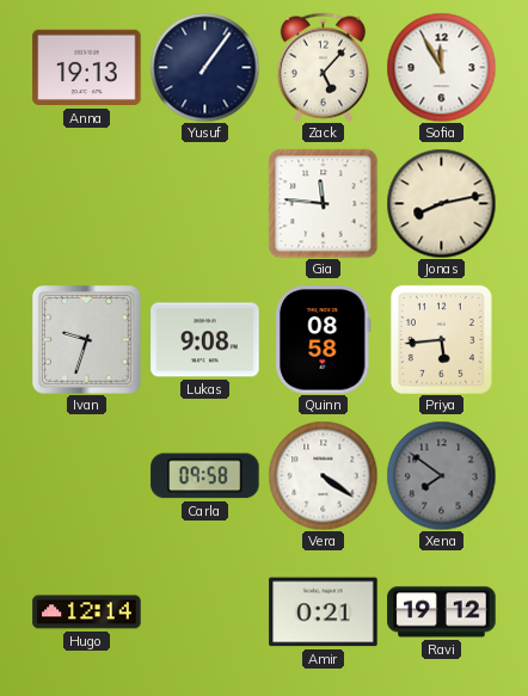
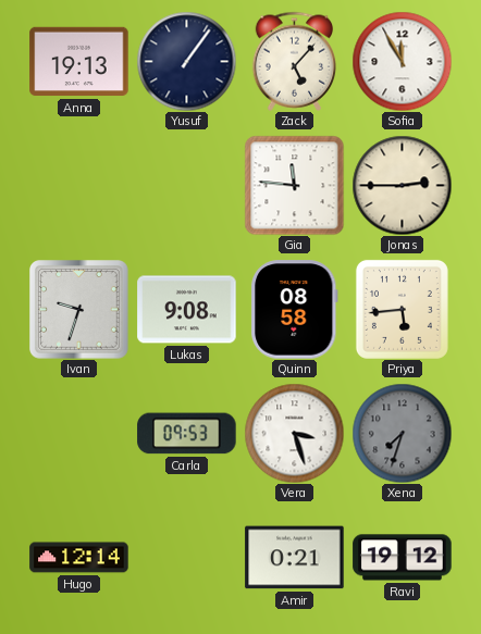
Jonas: 8:13 -> 2:45
Carla: 09:58 -> 09:53
Vera: 4:21 -> 3:27
Xena: 7:51 -> 7:33
